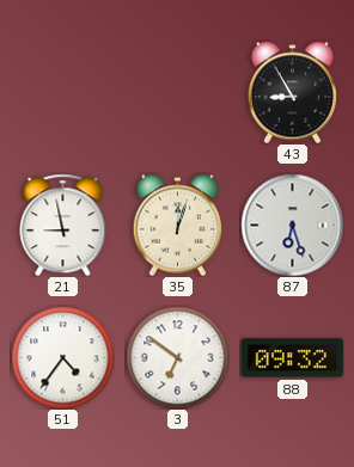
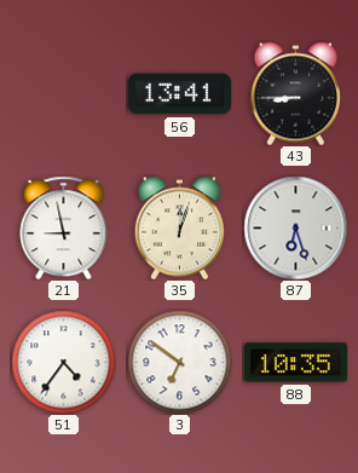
56: none -> 13:41
43: 8:55 -> 8:45
88: 09:32 -> 10:35
